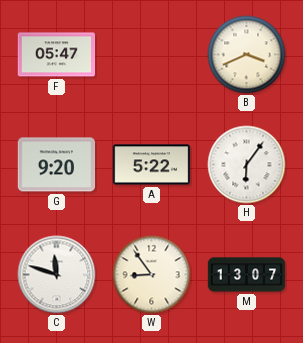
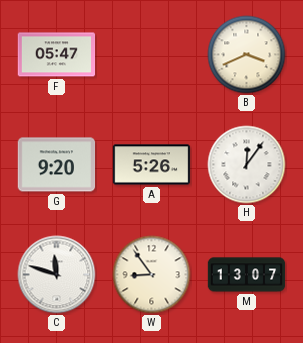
A: 5:22 -> 5:26
H: 6:06 -> 12:06
